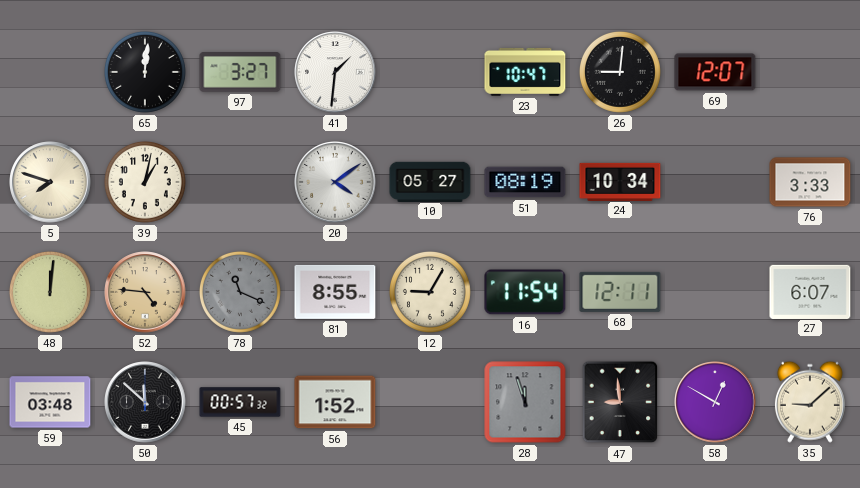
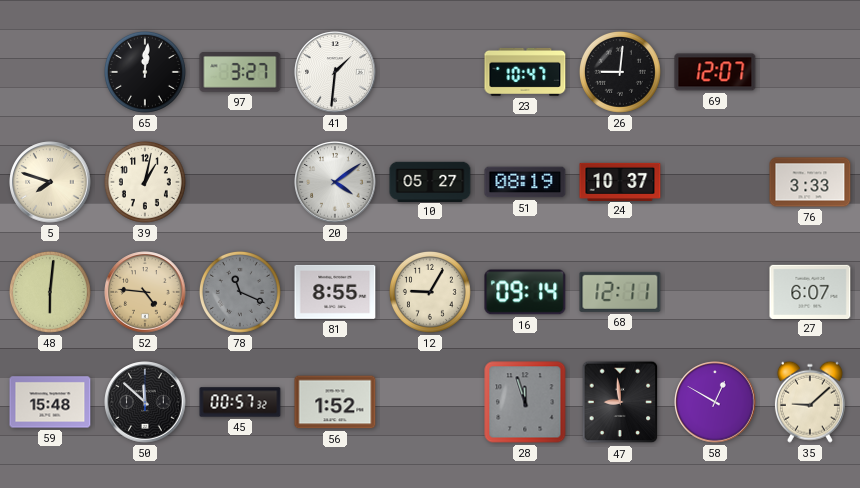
24: 10:34 -> 10:37
48: 12:01 -> 6:01
16: 11:54 -> 09:14
59: 03:48 -> 15:48
